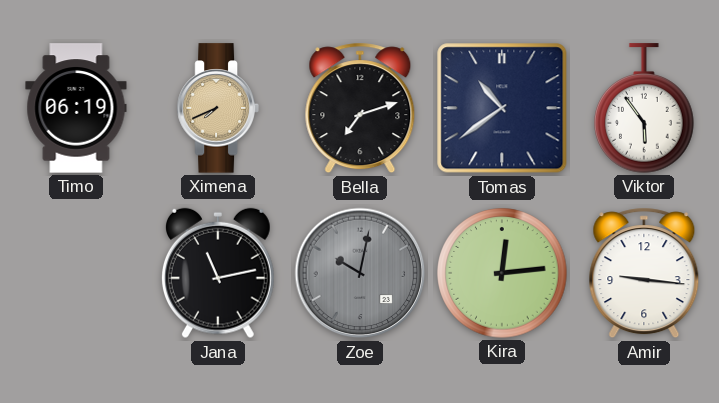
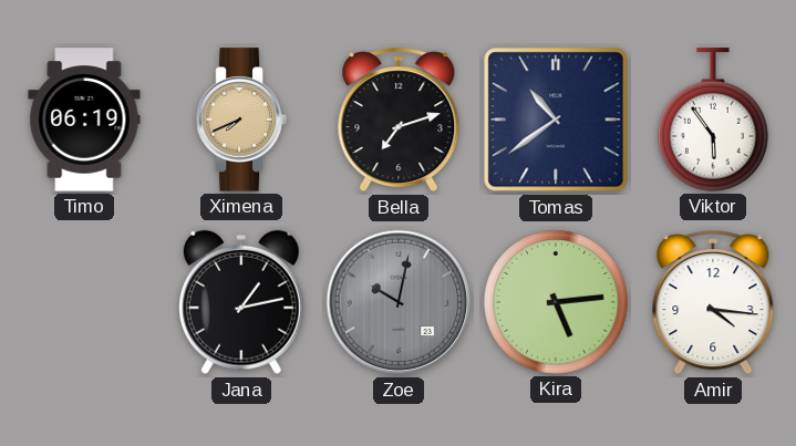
Jana: 11:13 -> 1:13
Kira: 12:14 -> 5:14
Amir: 9:16 -> 4:16
